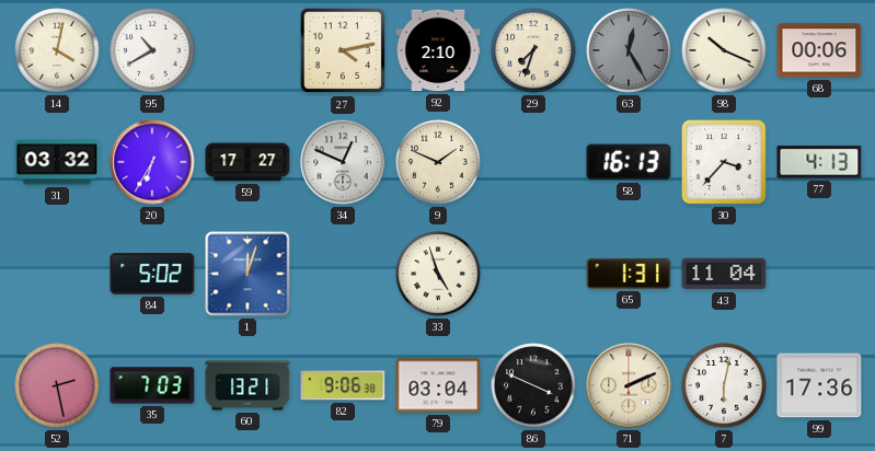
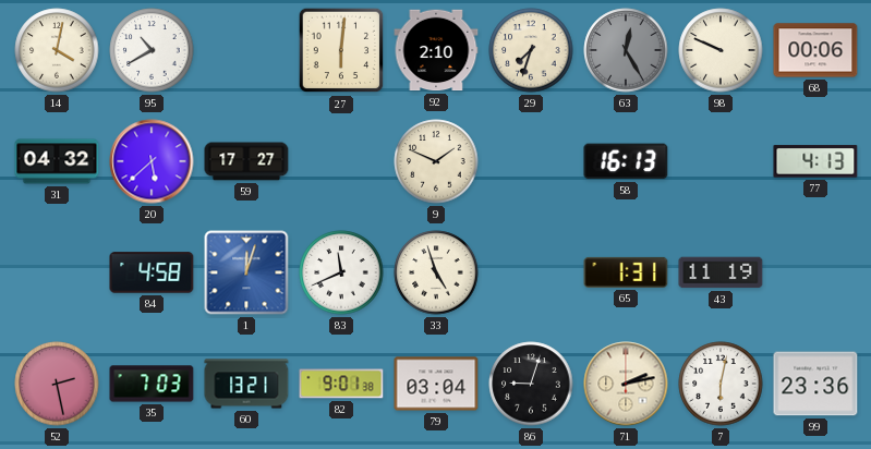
27: 4:13 -> 6:01
98: 10:19 -> 9:49
31: 03:32 -> 04:32
20: 6:35 -> 5:38
34: 12:49 -> none
30: 3:37 -> none
84: 5:02 -> 4:58
83: none -> 11:41
43: 11:04 -> 11:19
82: 9:06 -> 9:01
86: 3:49 -> 9:03
71: 2:11 -> 2:13
99: 17:36 -> 23:36
